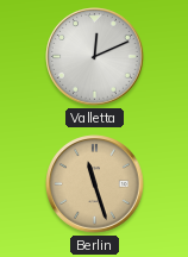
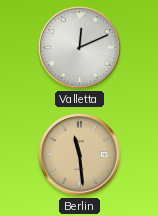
Berlin: 11:27 -> 11:29
